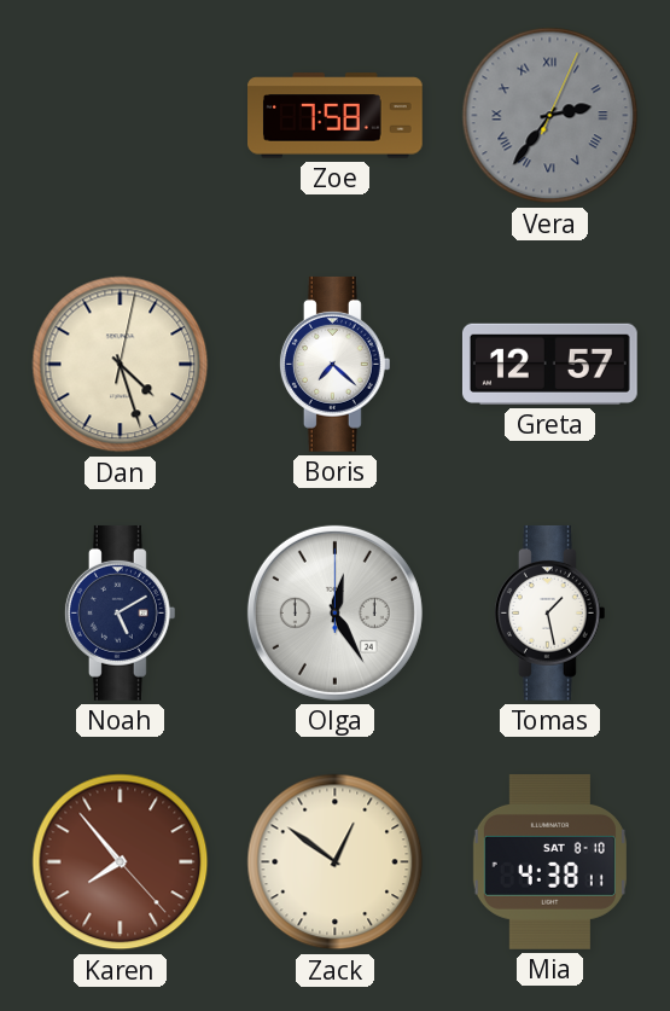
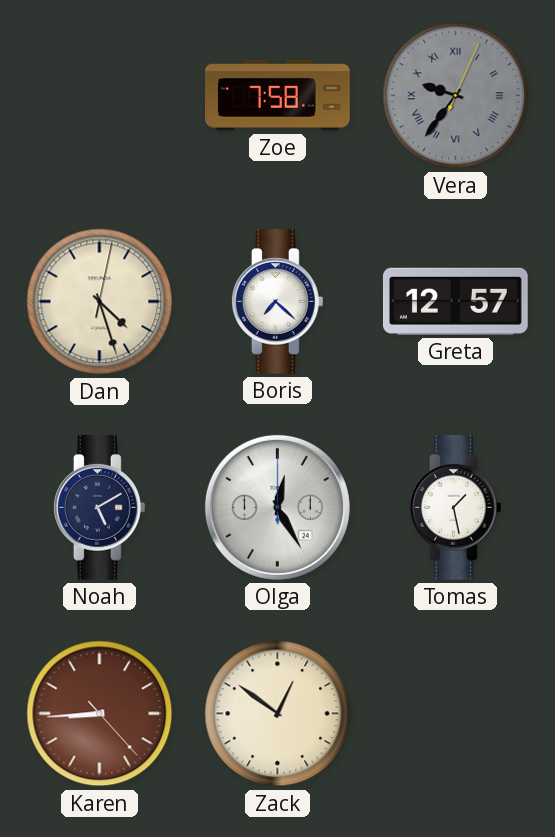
Vera: 2:36 -> 9:36
Karen: 7:53 -> 8:44
Mia: 4:38 -> none
